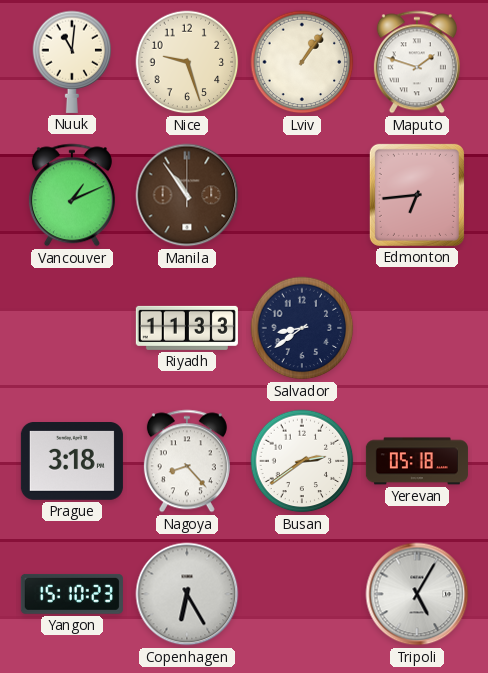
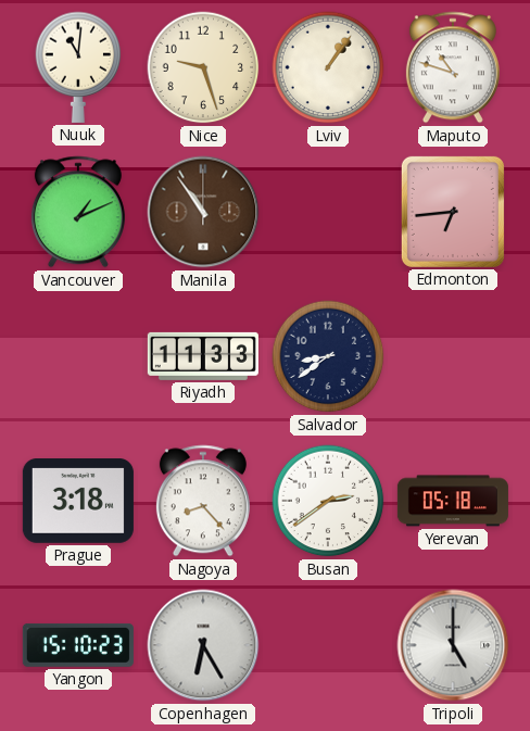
Maputo: 1:48 -> 10:48
Tripoli: 5:05 -> 5:00
